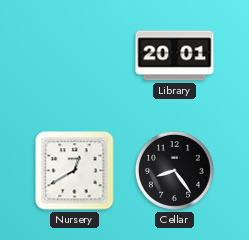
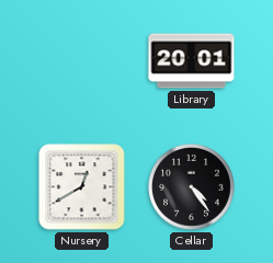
Cellar: 8:24 -> 4:24
